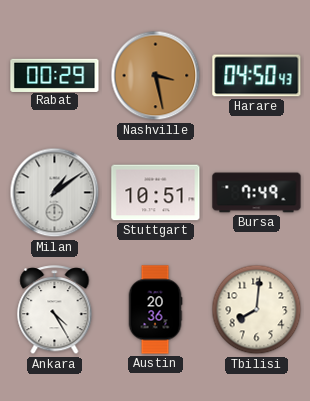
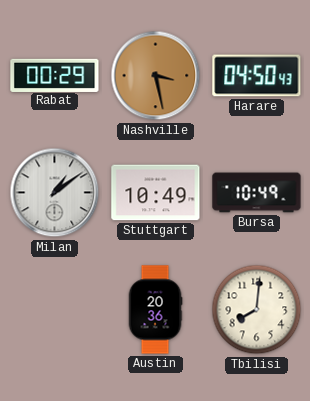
Stuttgart: 10:51 -> 10:49
Bursa: 7:49 -> 10:49
Ankara: 4:25 -> none
